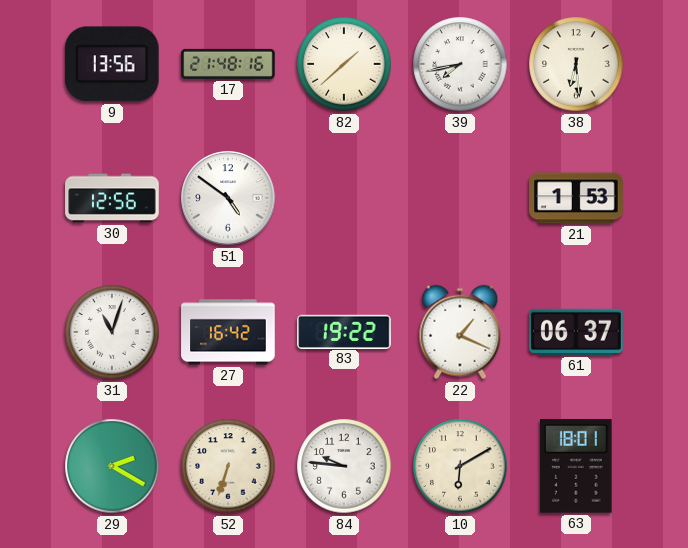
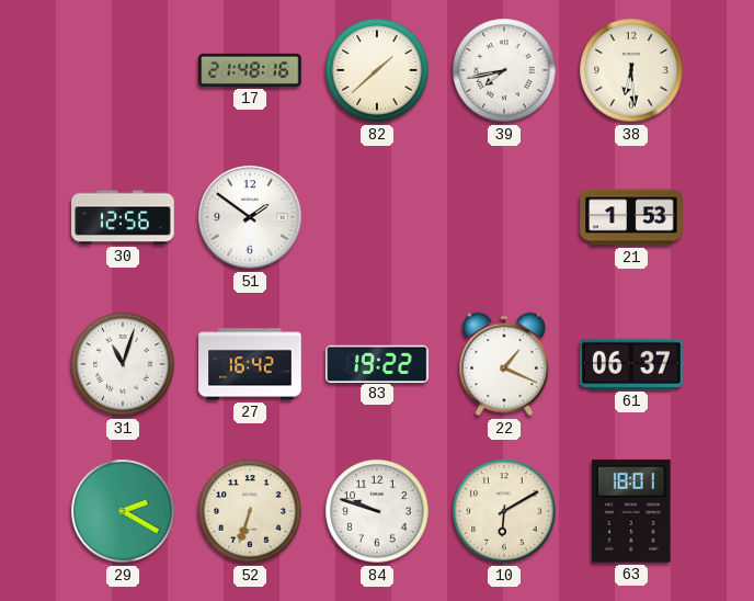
9: 13:56 -> none
51: 4:51 -> 1:51
84: 9:46 -> 9:48
